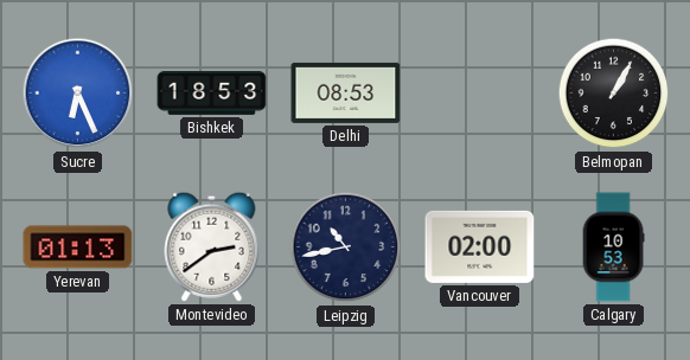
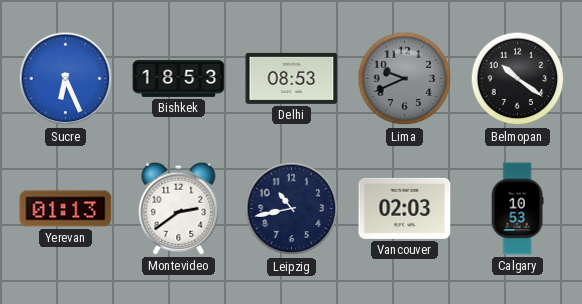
Lima: none -> 9:41
Belmopan: 1:05 -> 10:21
Vancouver: 02:00 -> 02:03
